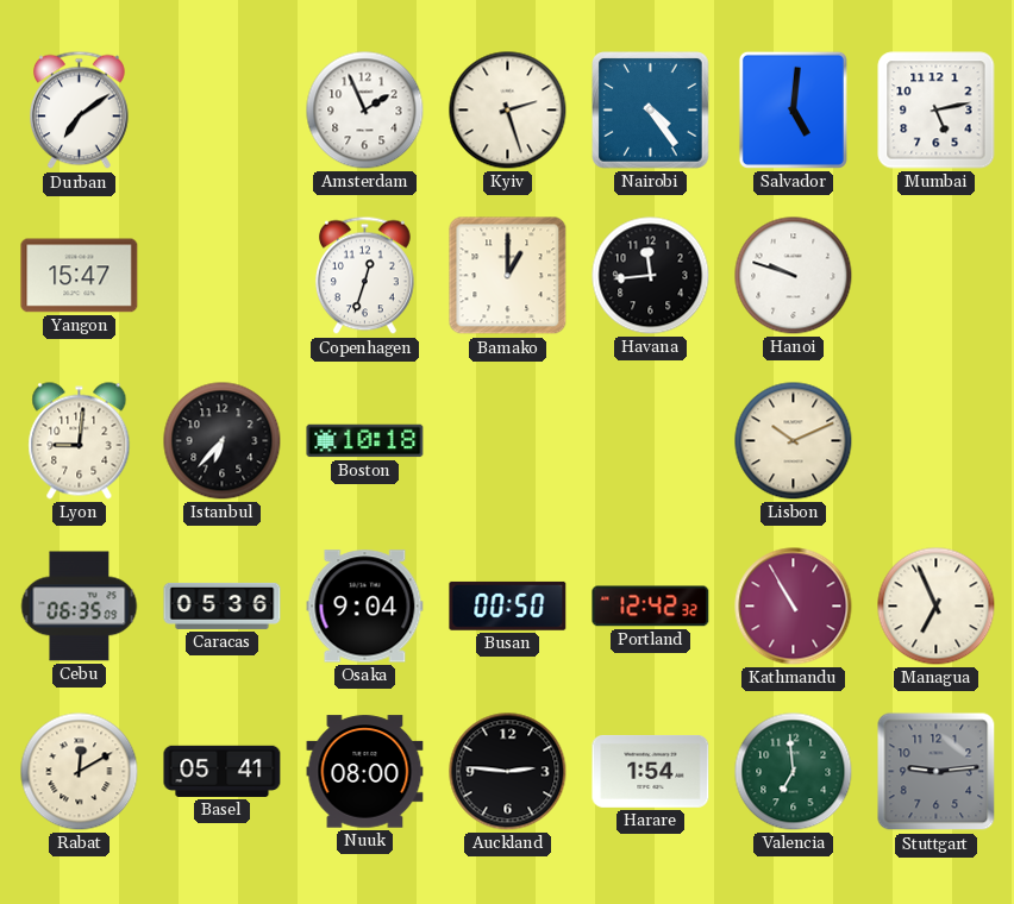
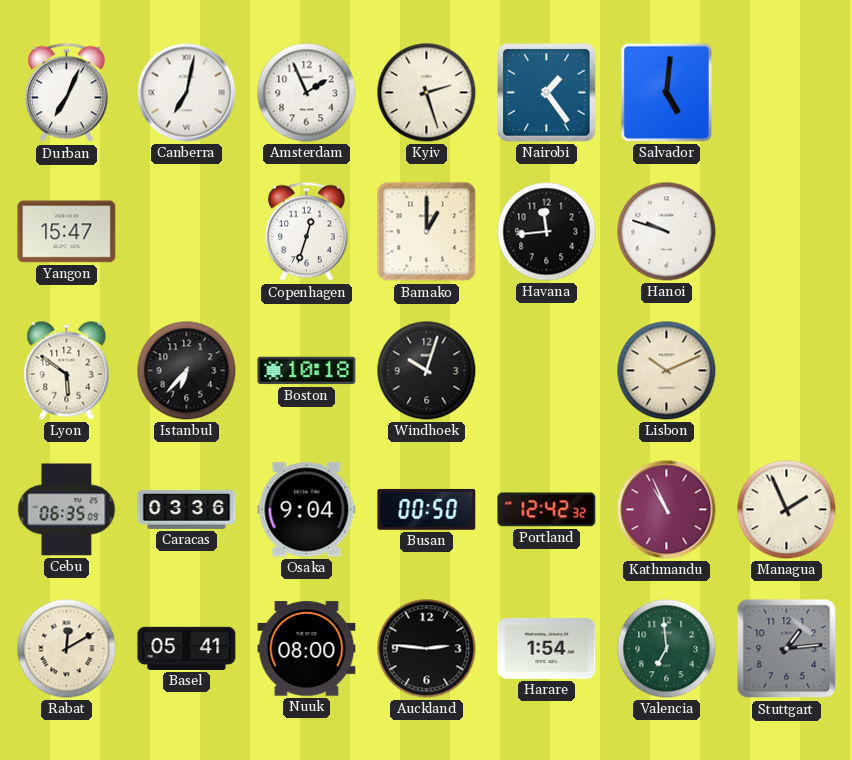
Durban: 7:09 -> 7:04
Canberra: none -> 7:02
Nairobi: 4:24 -> 1:24
Mumbai: 5:13 -> none
Lyon: 9:01 -> 5:51
Windhoek: none -> 10:03
Caracas: 05:36 -> 03:36
Kathmandu: 10:55 -> 10:56
Managua: 6:56 -> 1:56
Stuttgart: 9:14 -> 1:14
